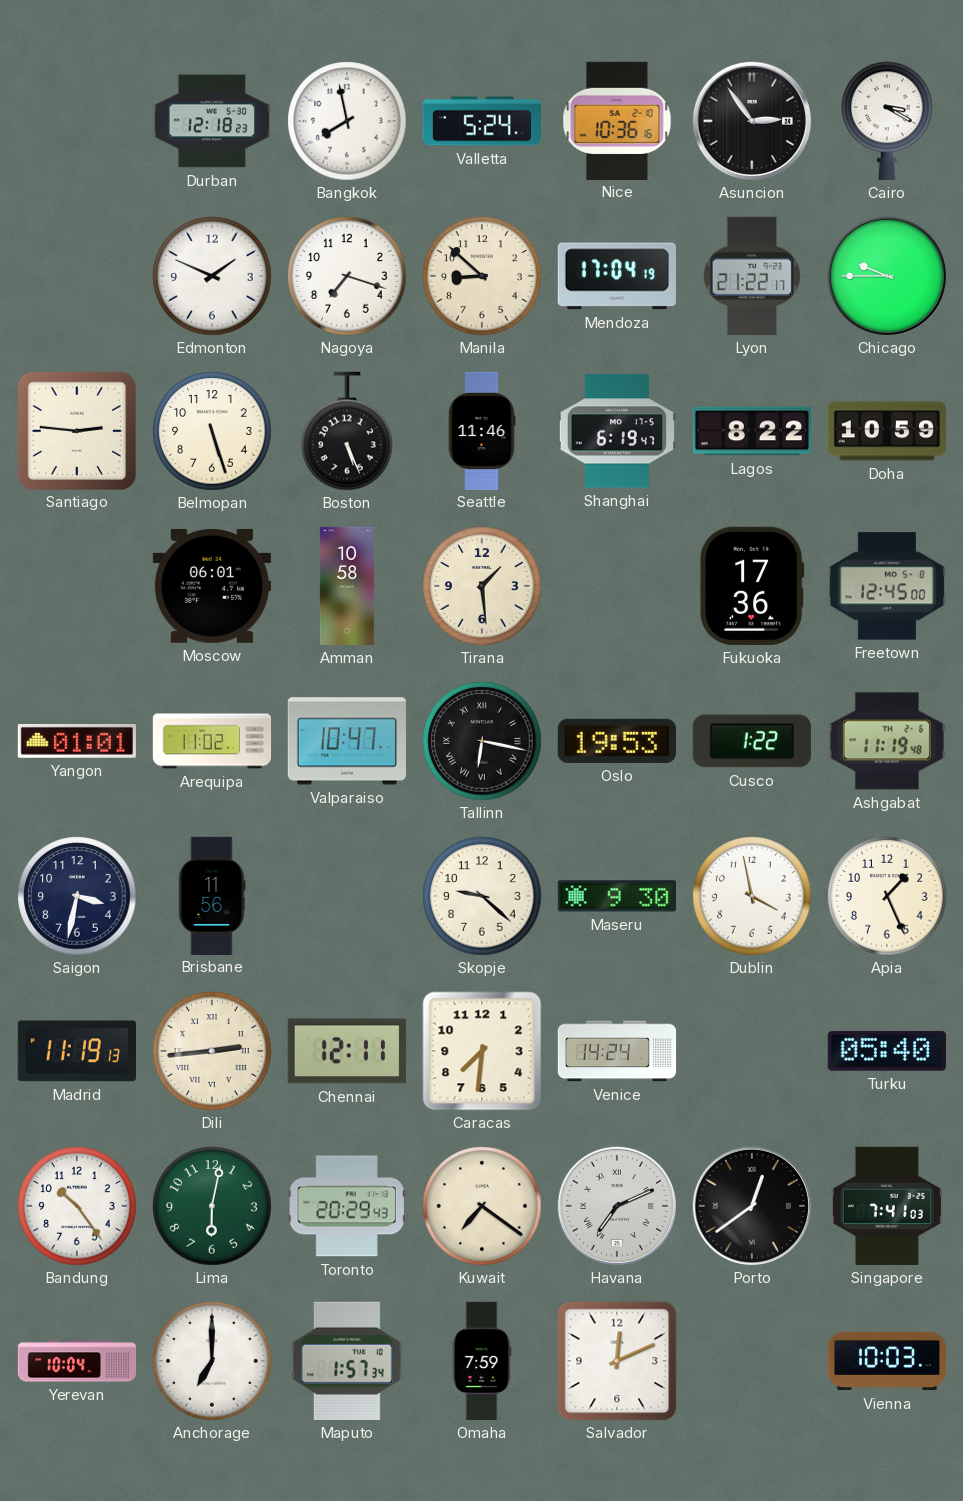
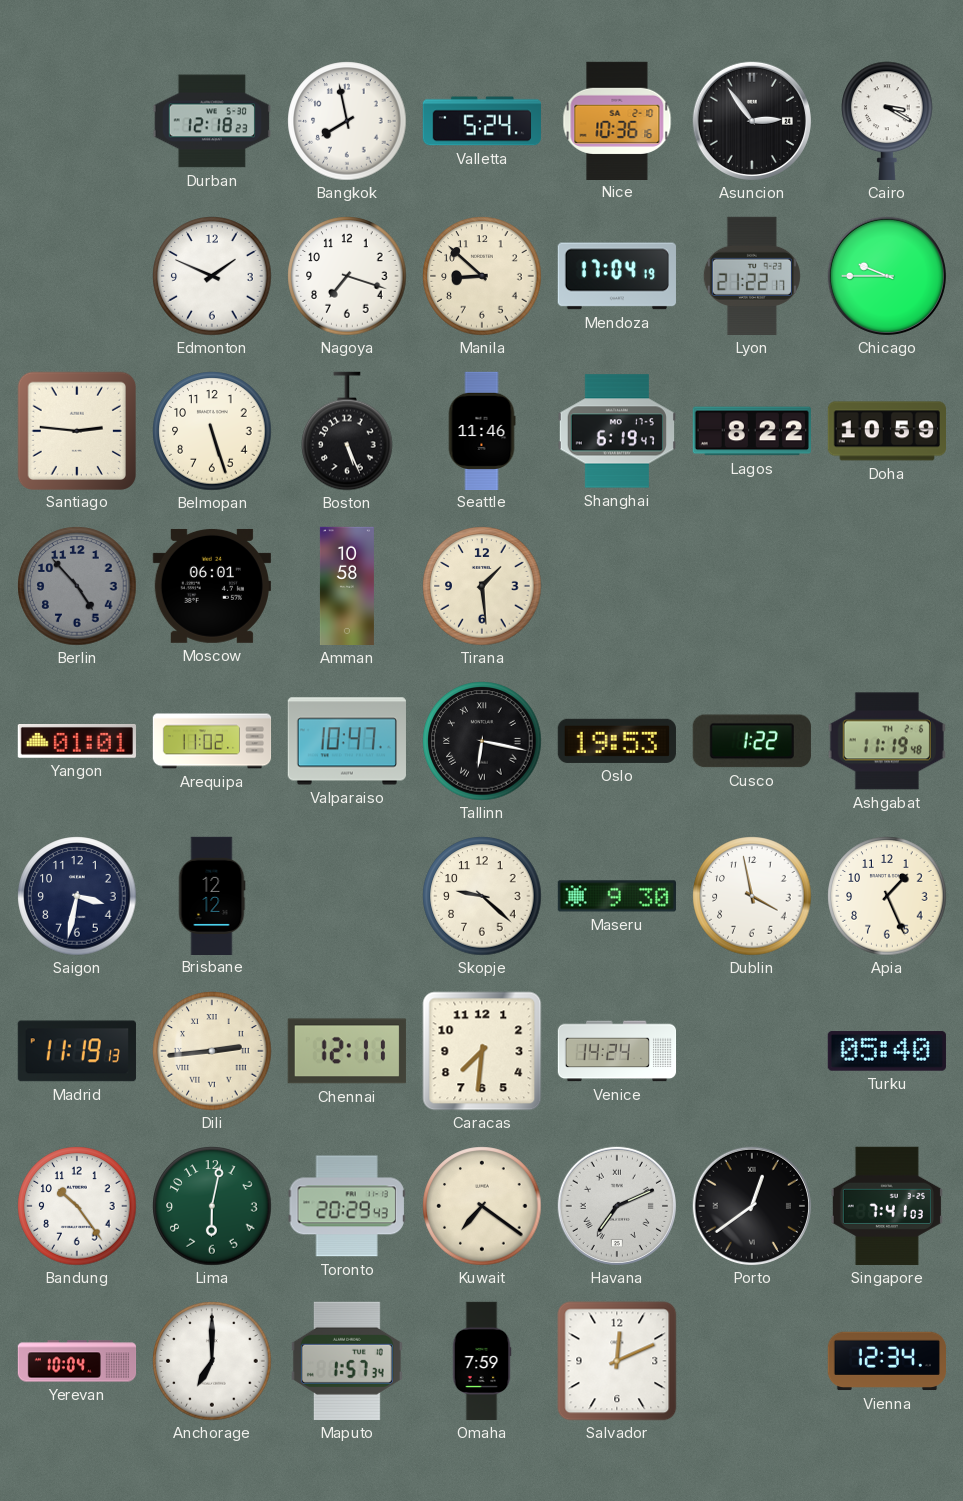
Berlin: none -> 4:53
Fukuoka: 17:36 -> none
Freetown: 12:45 -> none
Brisbane: 11:56 -> 12:12
Vienna: 10:03 -> 12:34
